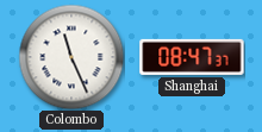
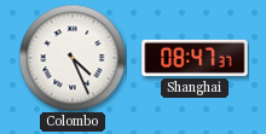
Colombo: 11:26 -> 4:26
